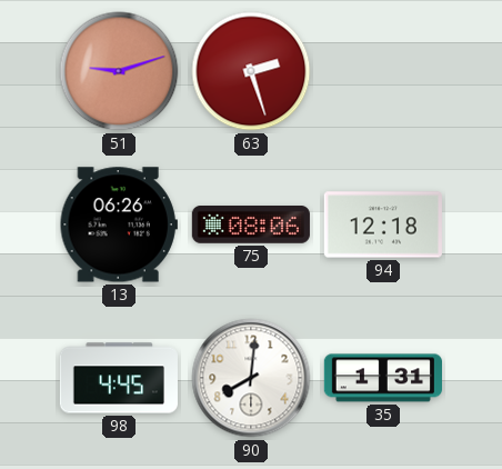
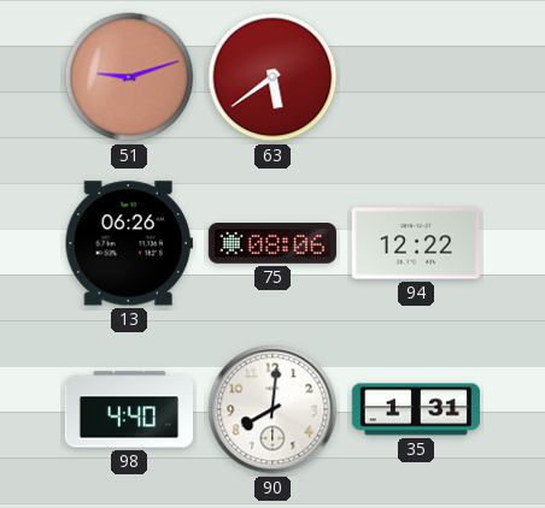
63: 2:27 -> 5:39
94: 12:18 -> 12:22
98: 4:45 -> 4:40
